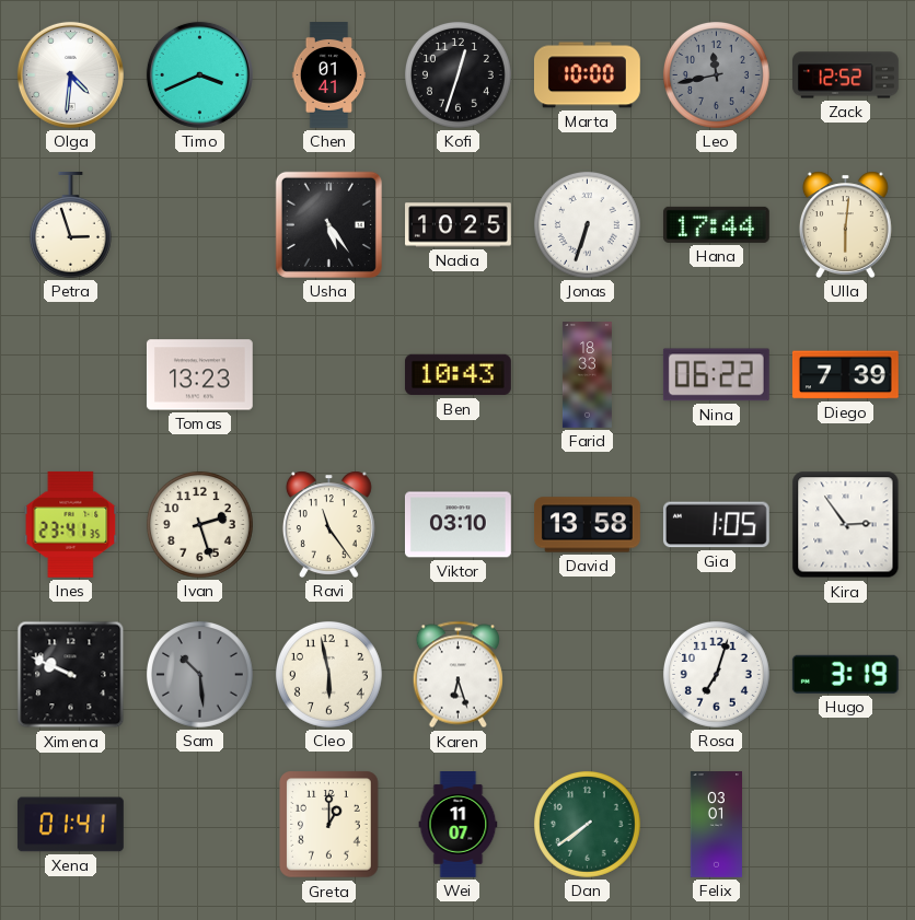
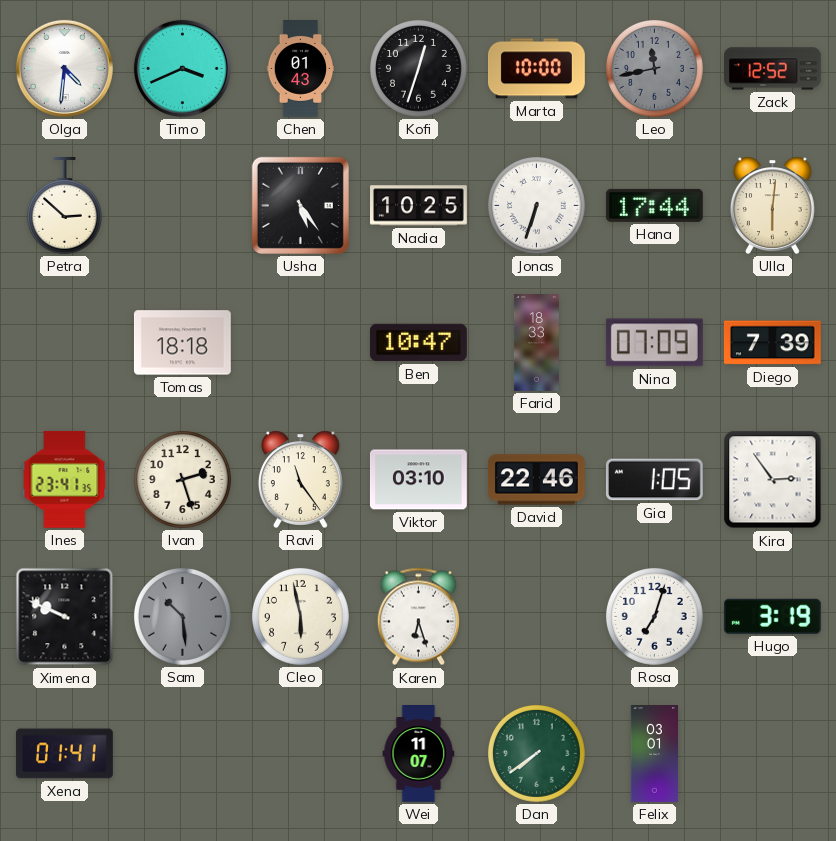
Chen: 01:41 -> 01:43
Petra: 2:57 -> 2:52
Tomas: 13:23 -> 18:18
Ben: 10:43 -> 10:47
Nina: 06:22 -> 07:09
David: 13:58 -> 22:46
Greta: 1:00 -> none
